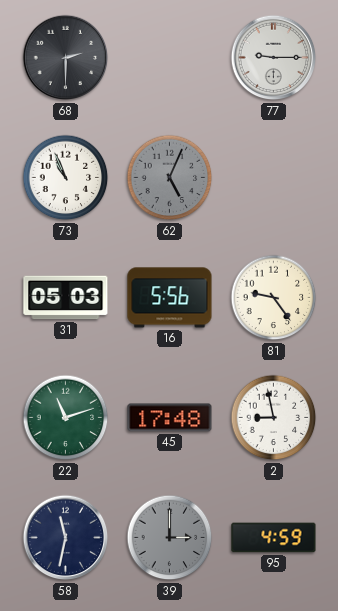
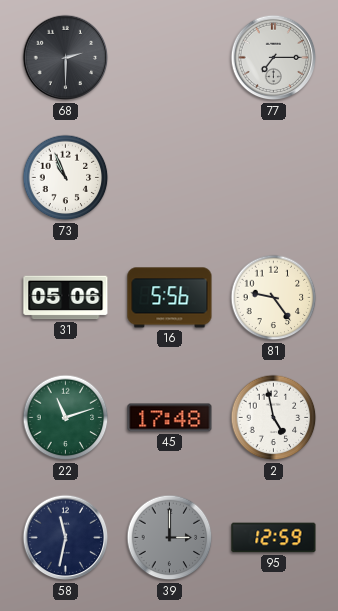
77: 9:15 -> 7:15
62: 5:04 -> none
31: 05:03 -> 05:06
2: 8:58 -> 4:58
95: 4:59 -> 12:59
